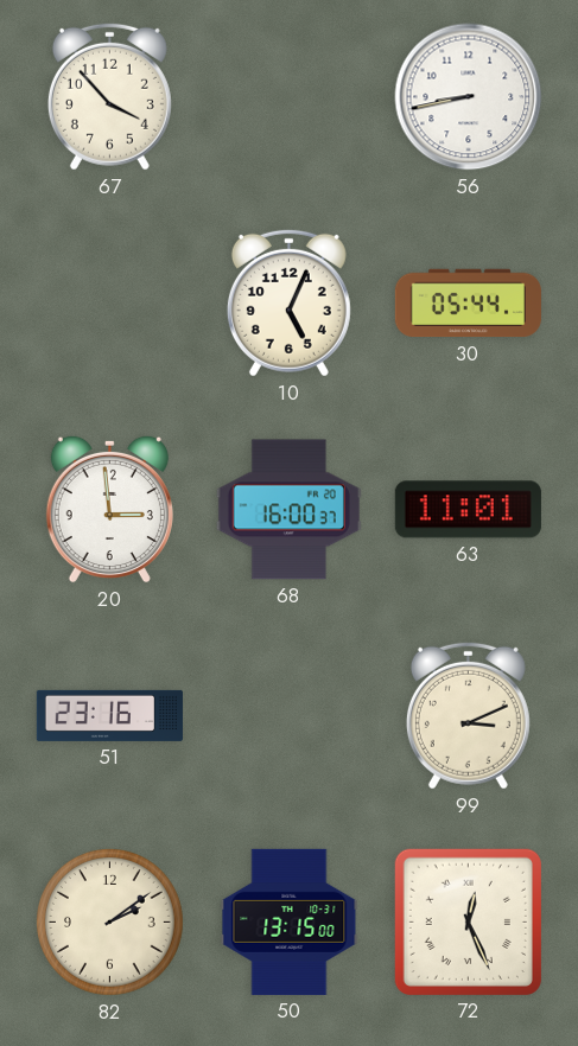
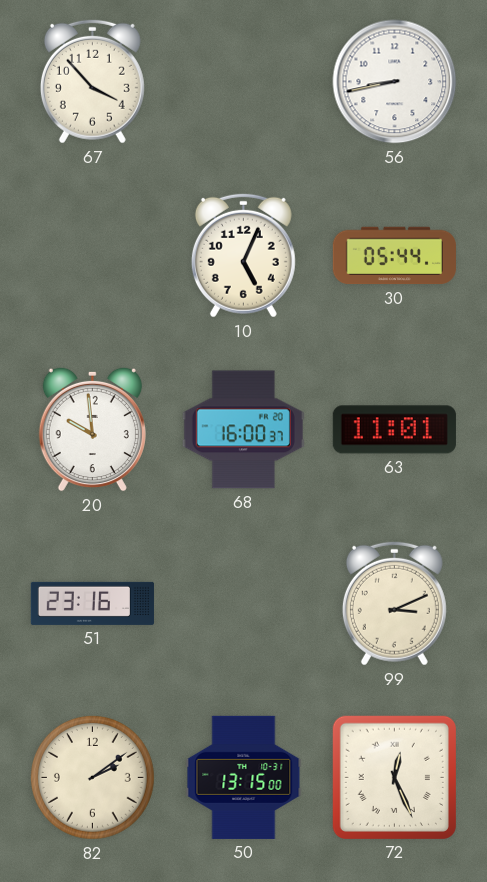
20: 2:59 -> 9:59
